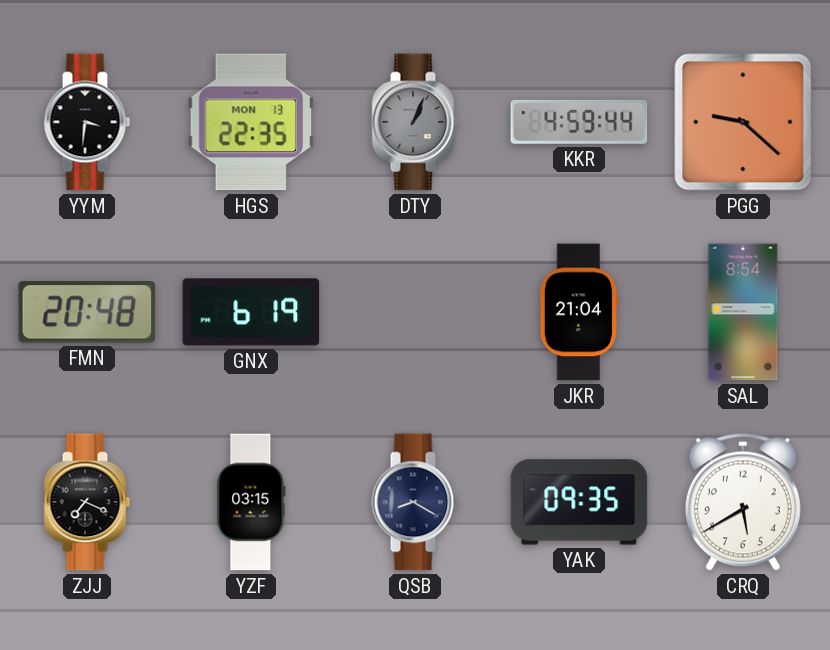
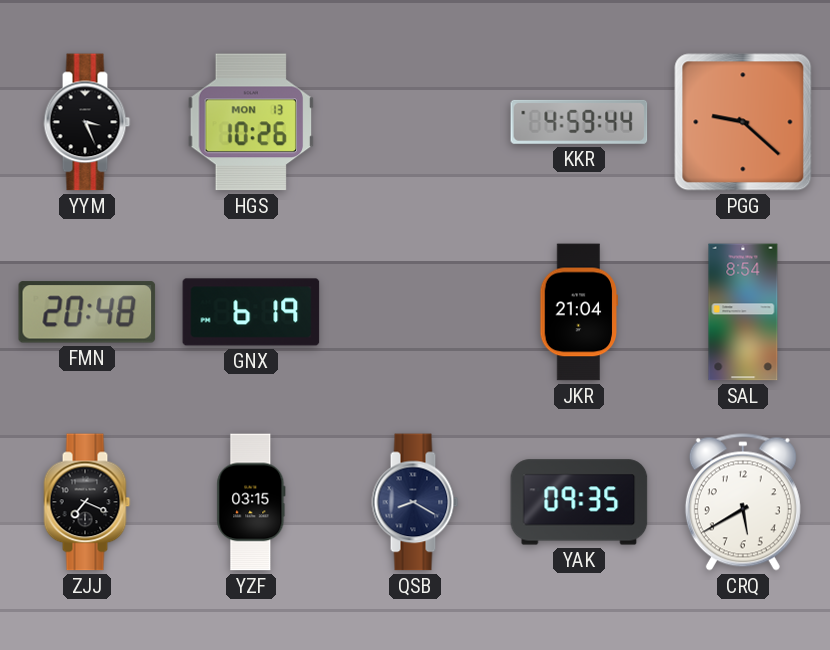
YYM: 3:31 -> 3:26
HGS: 22:35 -> 10:26
DTY: 1:04 -> none
